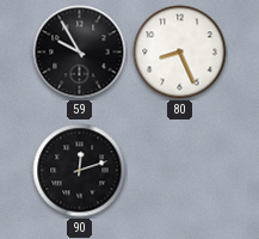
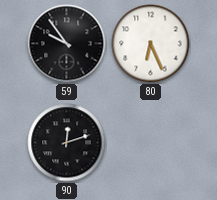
59: 9:55 -> 9:54
80: 8:26 -> 6:26
